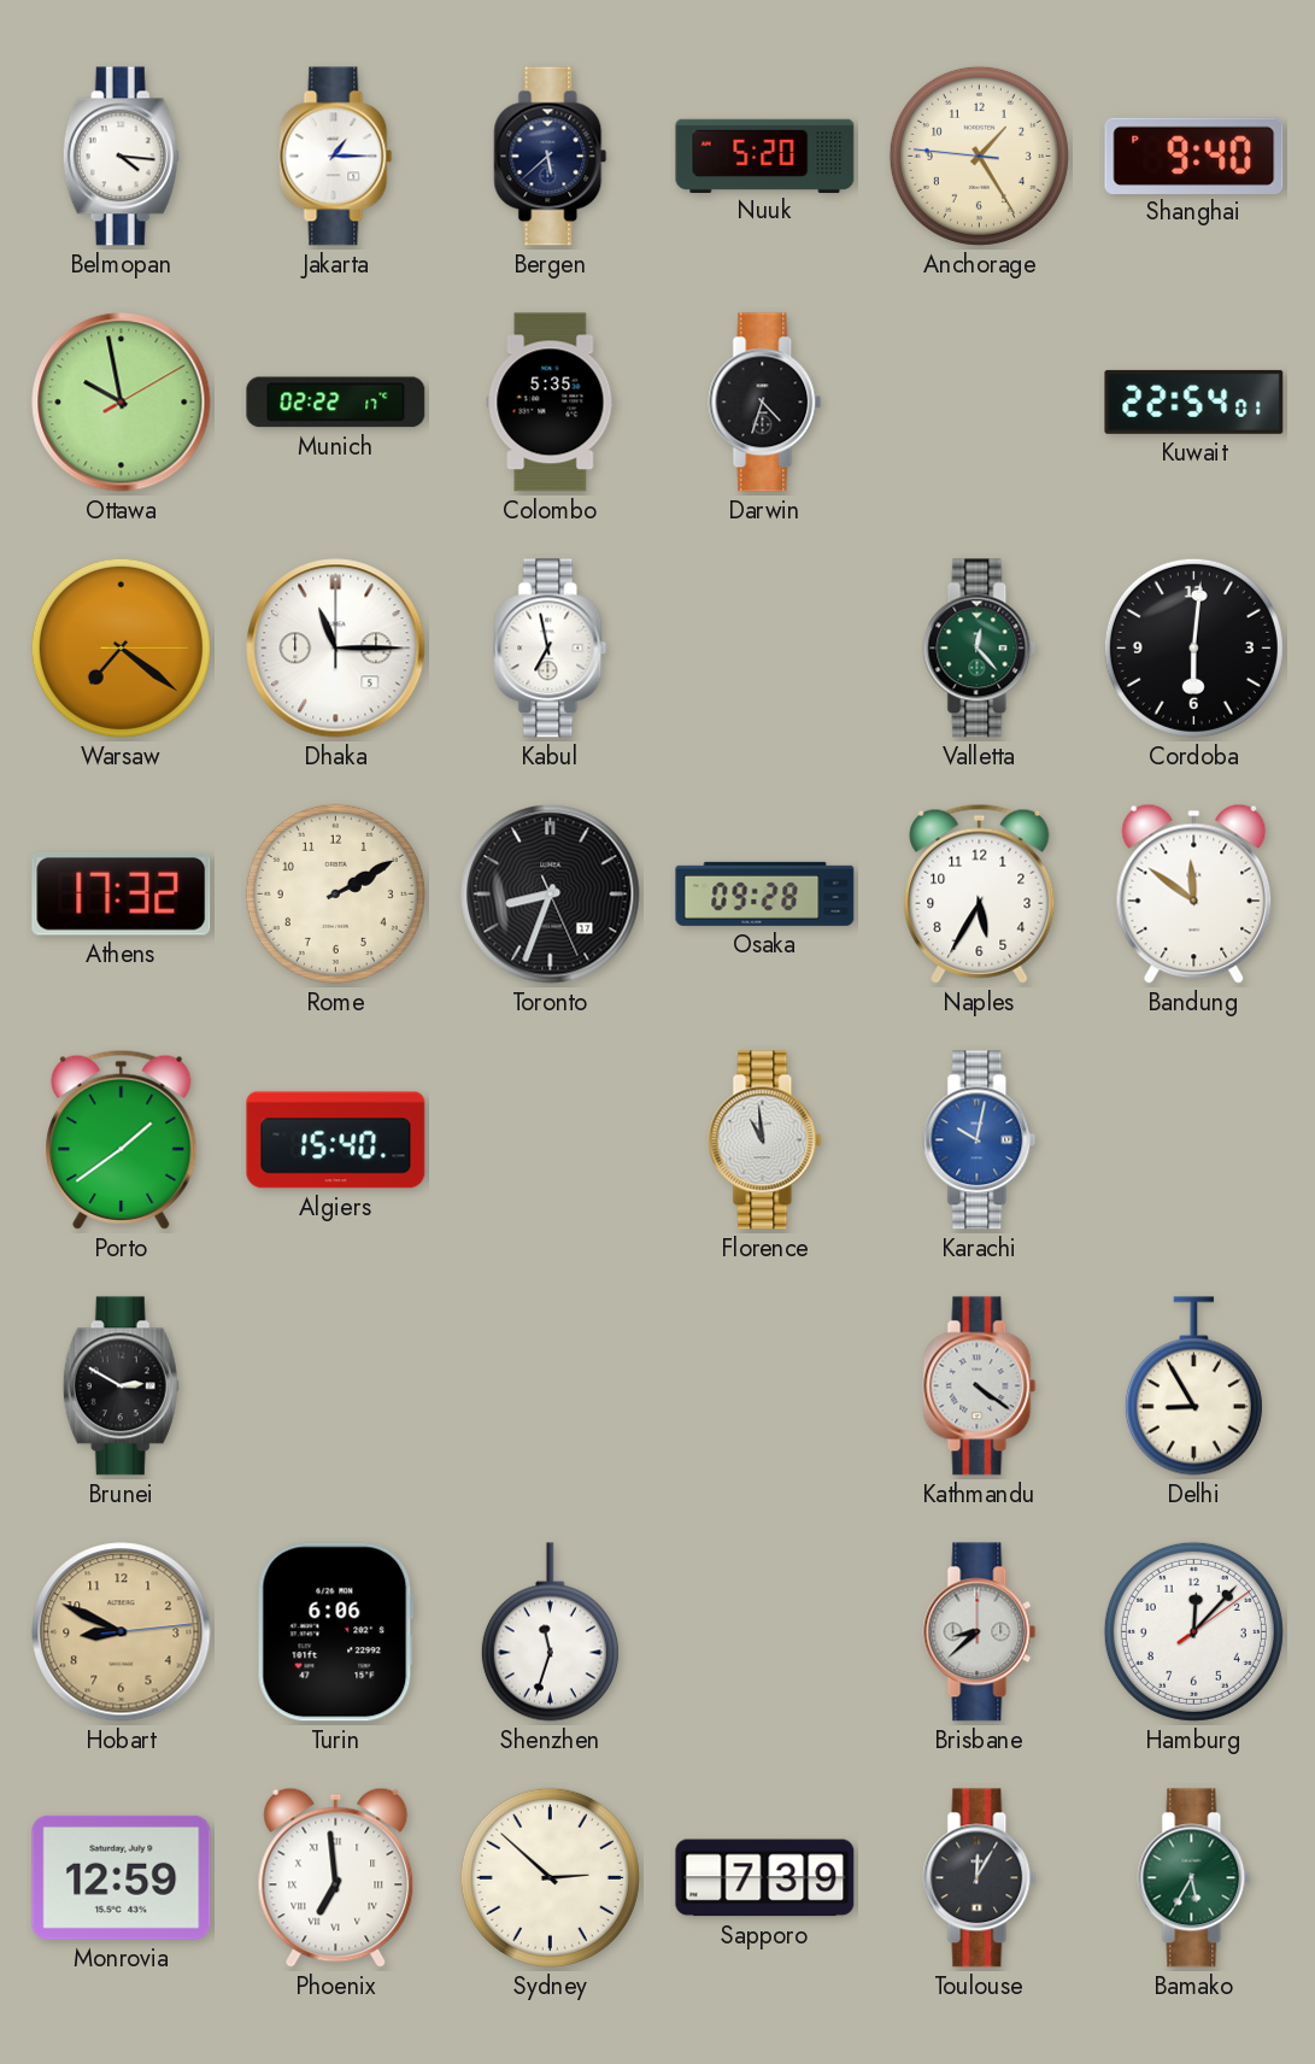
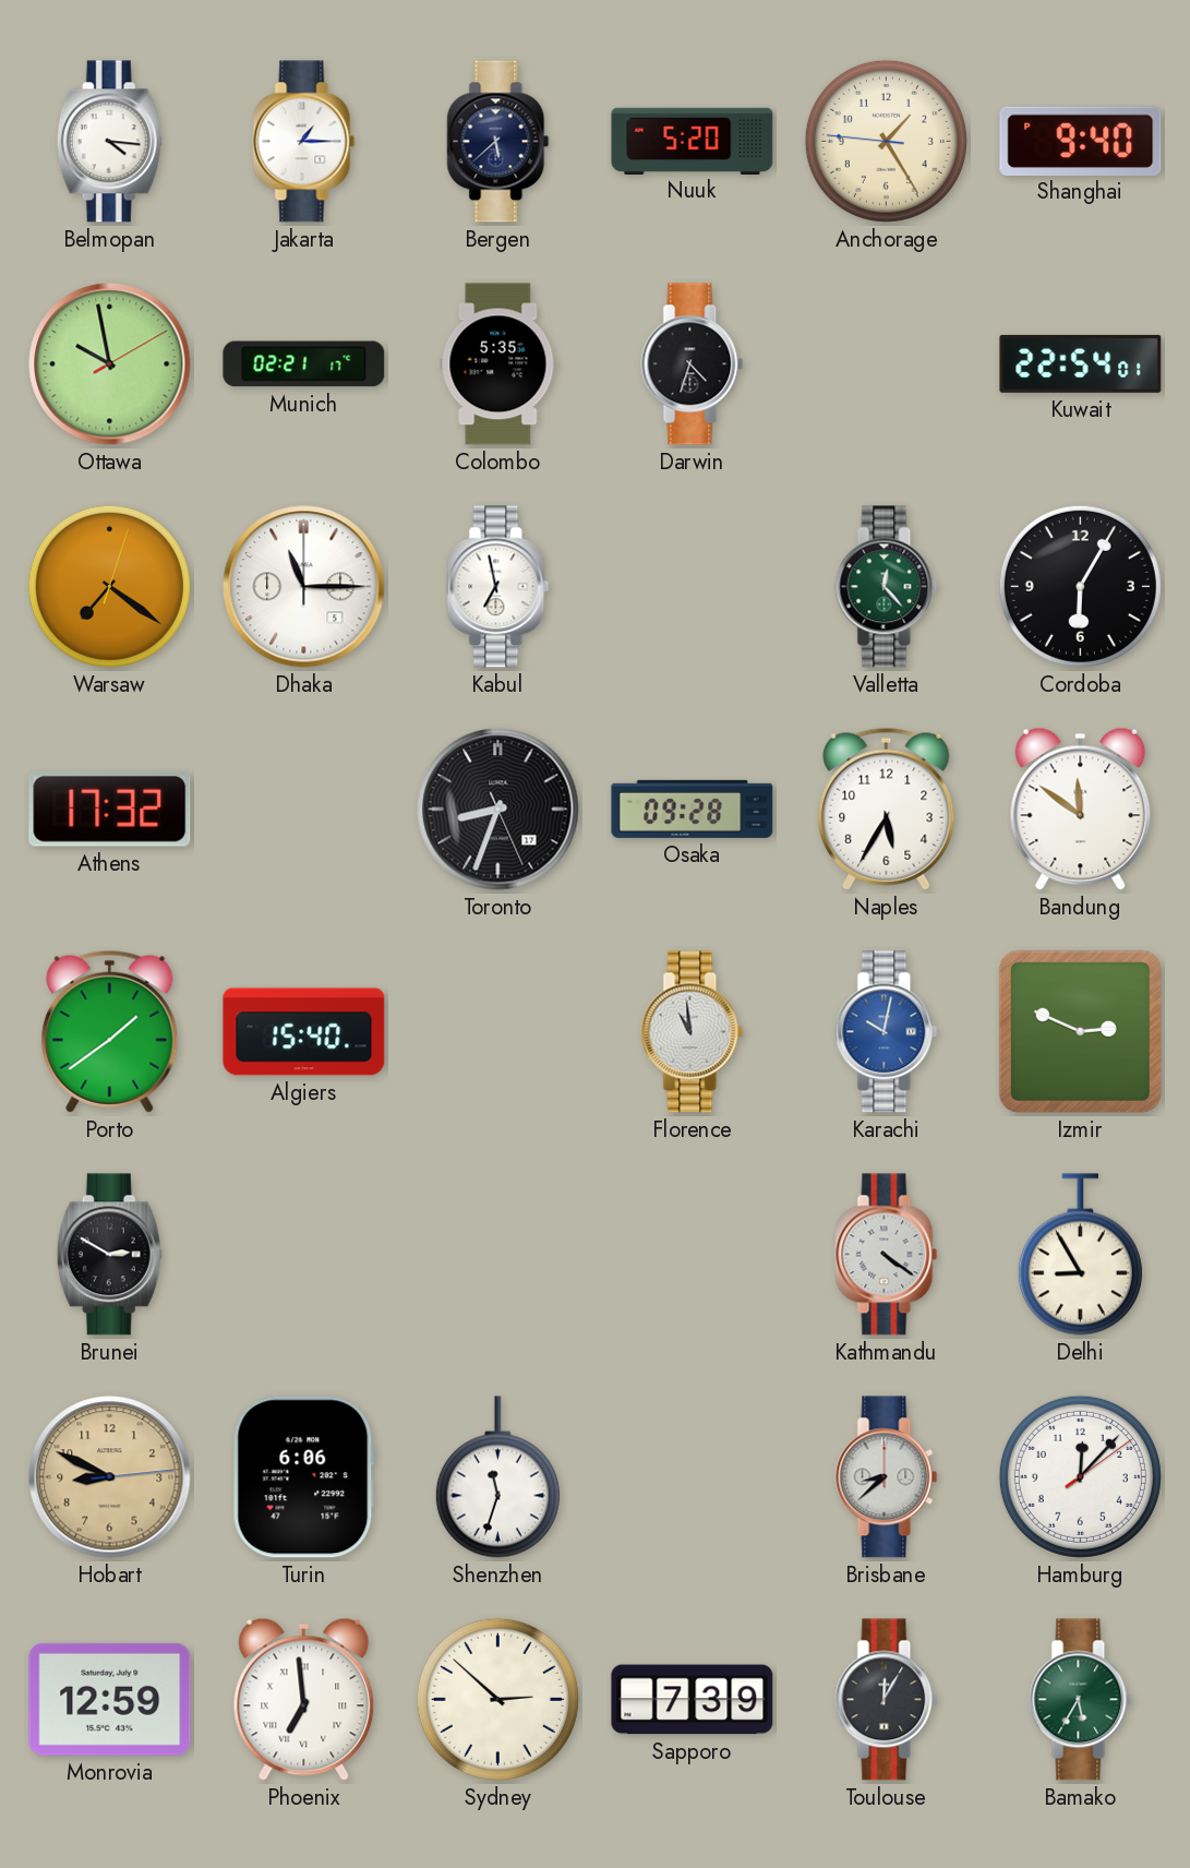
Munich: 02:22 -> 02:21
Warsaw: 7:21:15 -> 7:21:03
Cordoba: 6:01 -> 6:05
Rome: 2:10 -> none
Izmir: none -> 2:49
